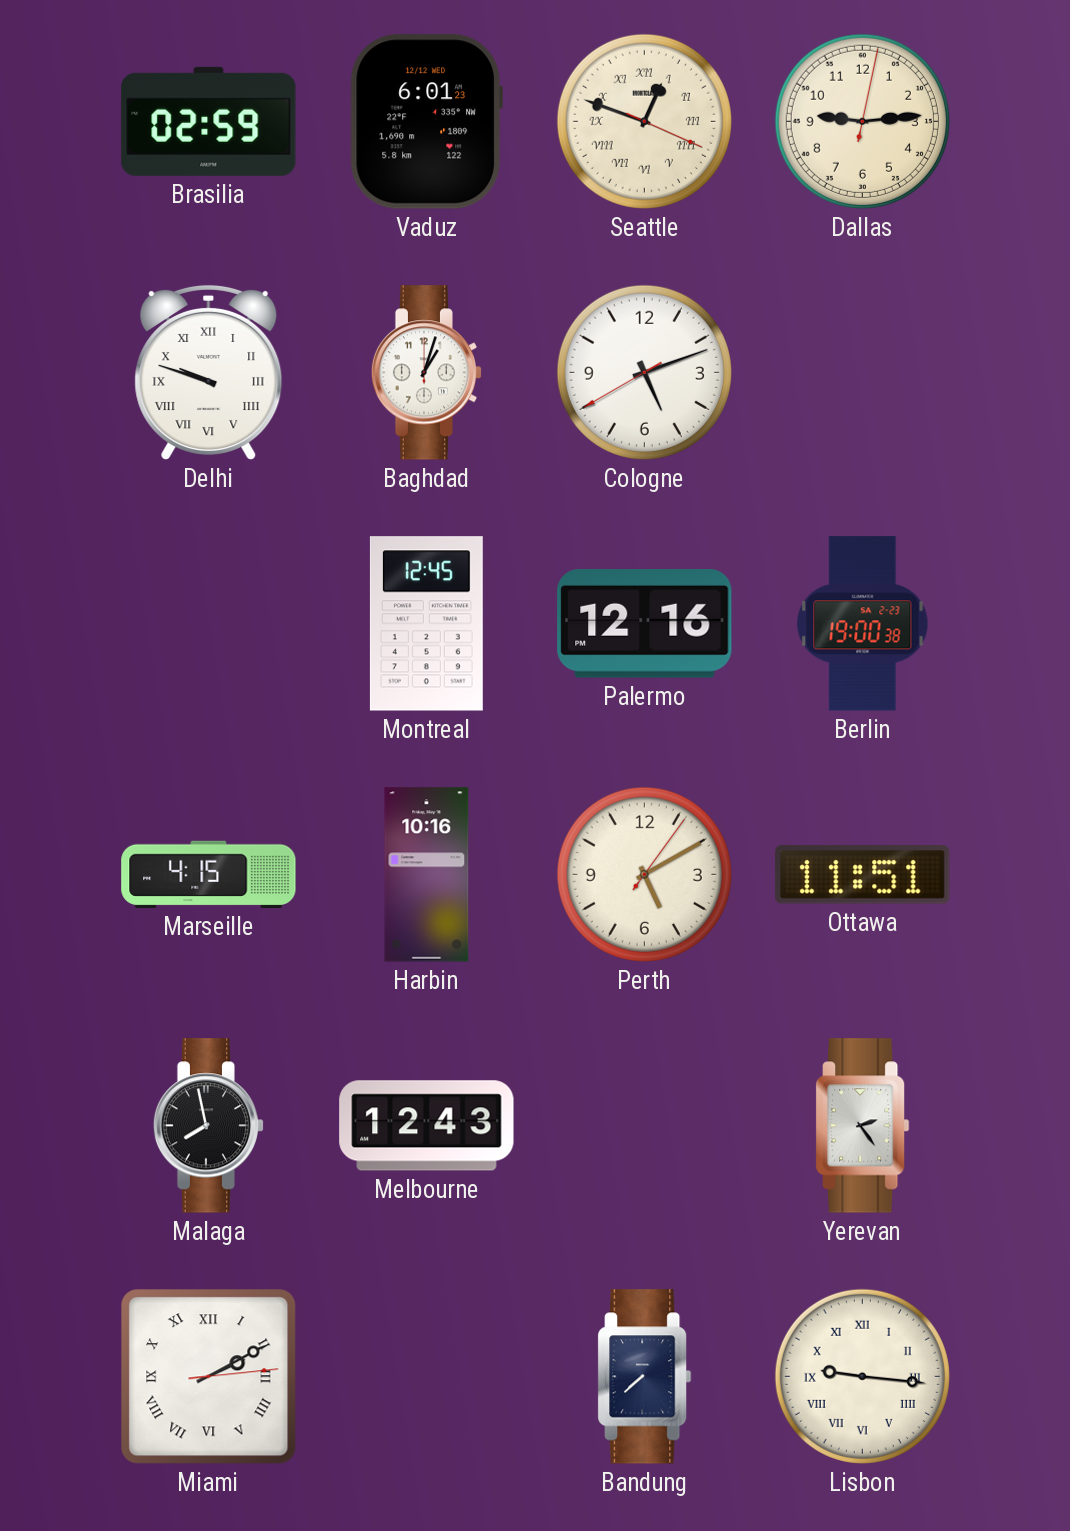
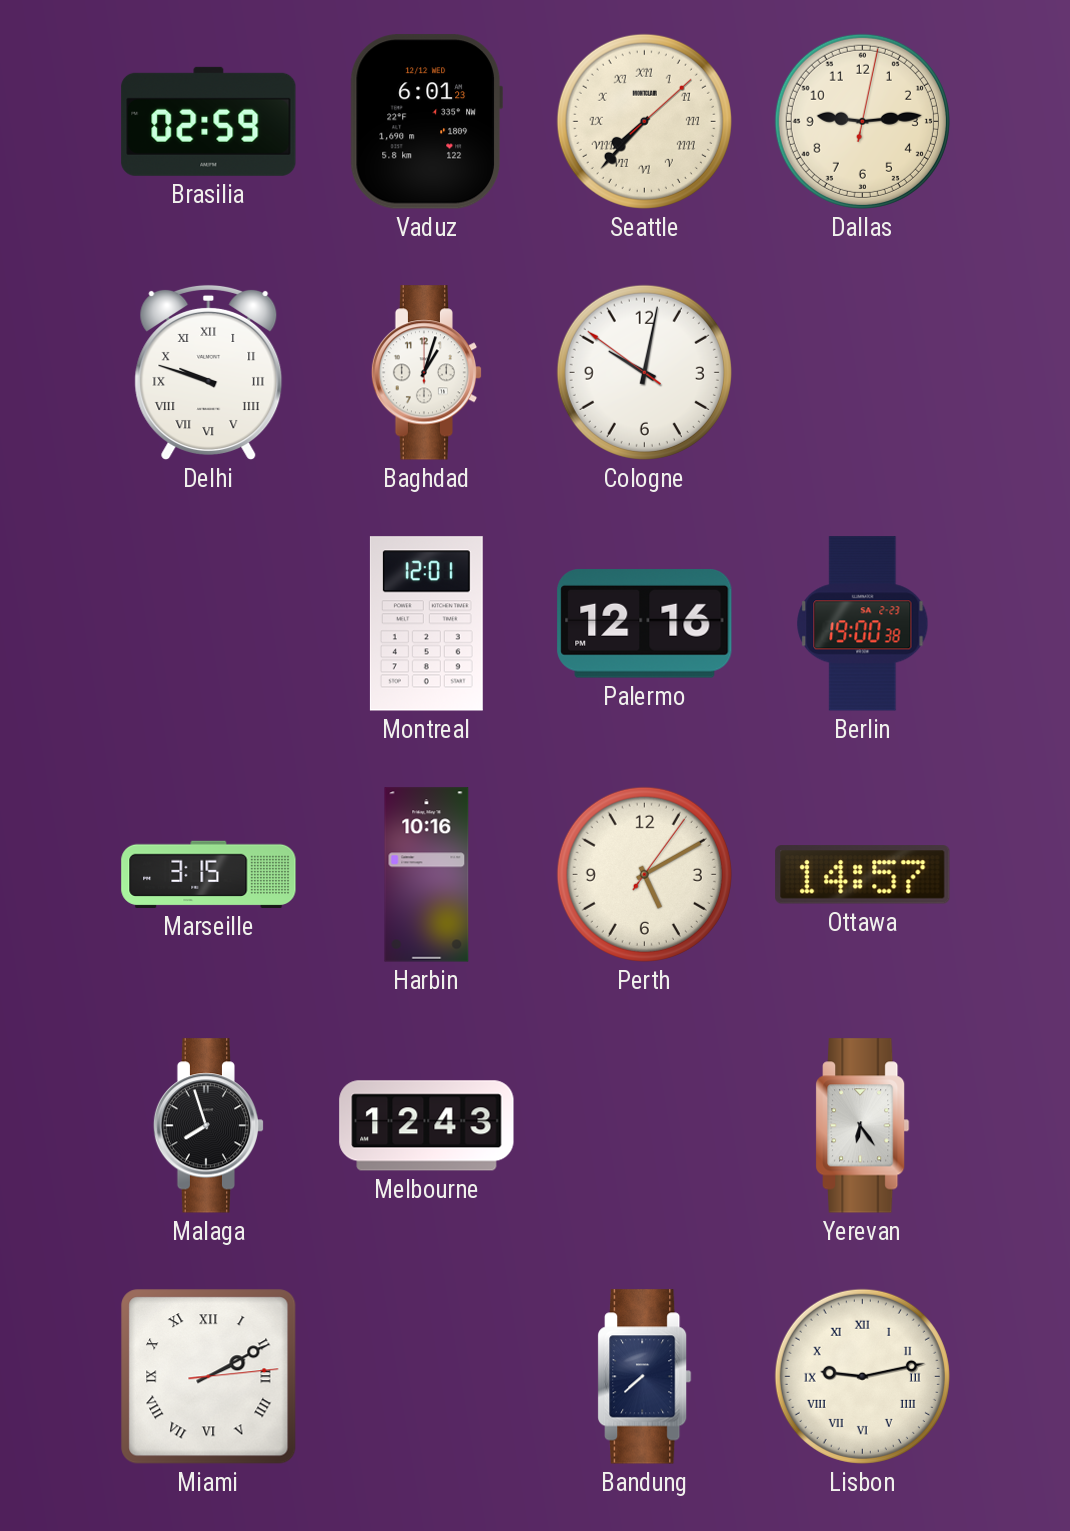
Seattle: 12:48 -> 7:37
Cologne: 5:11 -> 10:01
Montreal: 12:45 -> 12:01
Marseille: 4:15 -> 3:15
Ottawa: 11:51 -> 14:57
Malaga: 7:58 -> 7:57
Yerevan: 2:24 -> 6:24
Lisbon: 9:16 -> 9:13
